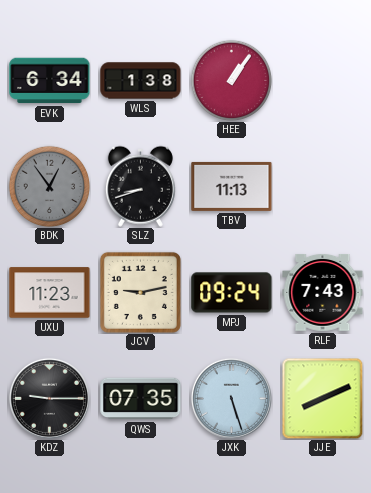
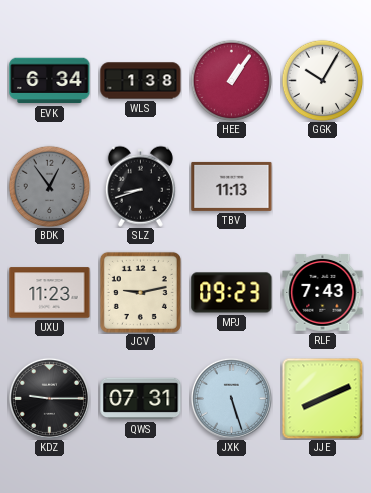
GGK: none -> 10:05
MPJ: 09:24 -> 09:23
QWS: 07:35 -> 07:31
